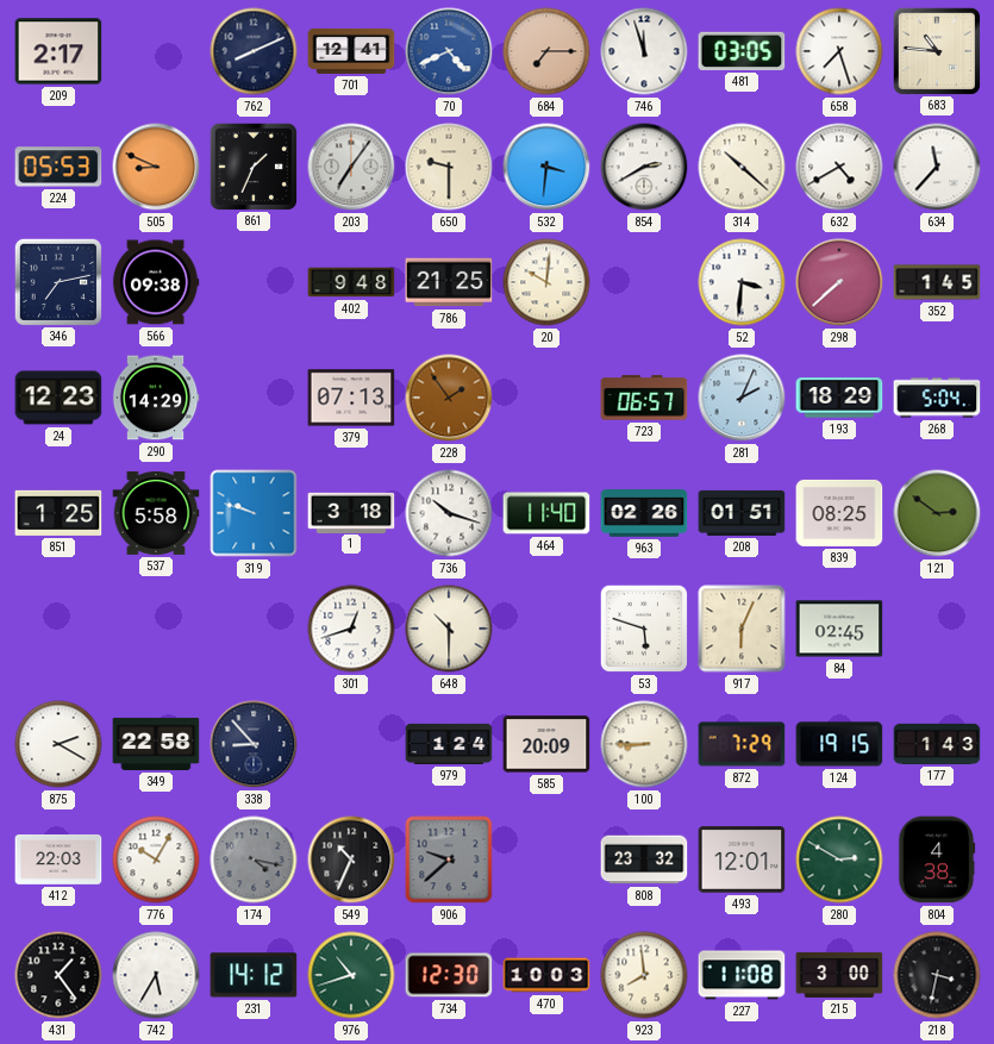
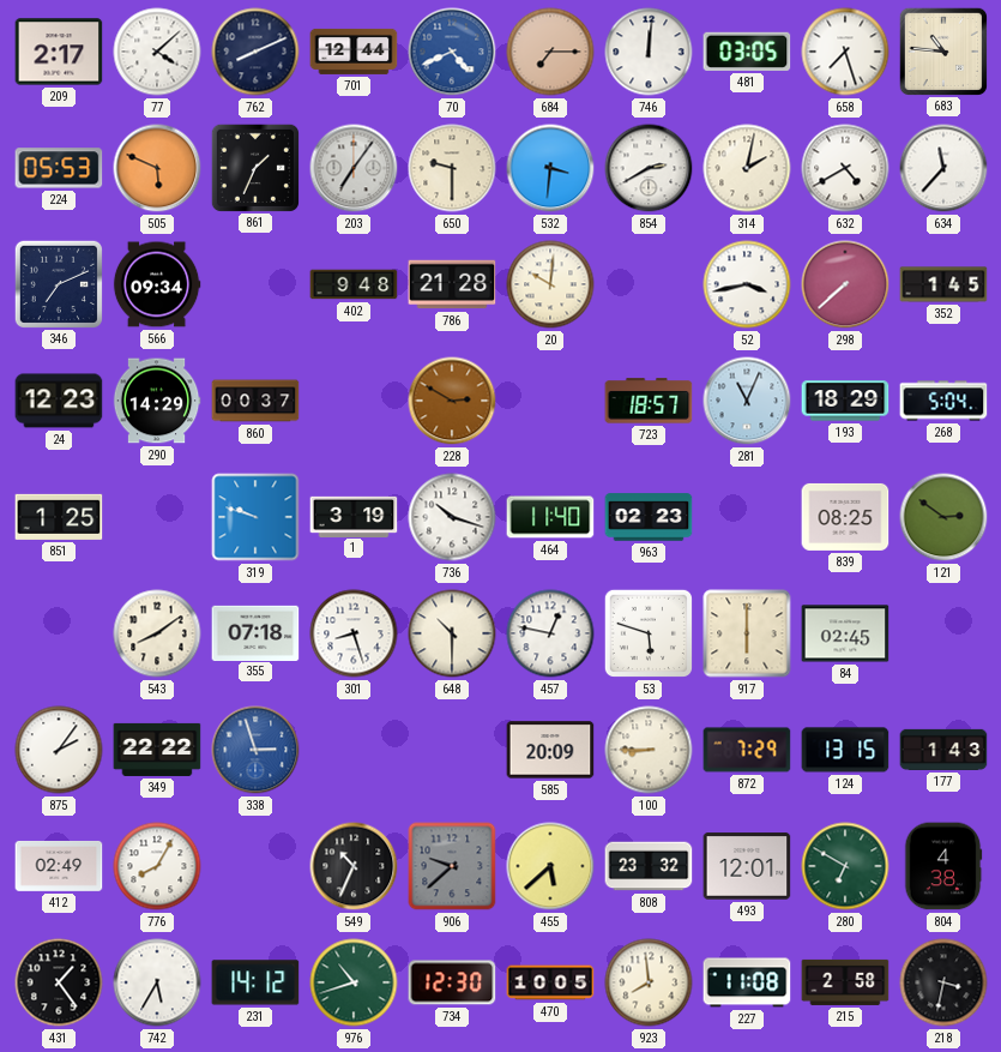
77: none -> 4:08
701: 12:41 -> 12:44
746: 11:57 -> 12:01
505: 8:49 -> 5:49
314: 10:22 -> 2:02
346: 7:13 -> 7:11
566: 09:38 -> 09:34
786: 21:25 -> 21:28
52: 3:31 -> 3:43
860: none -> 00:37
379: 07:13 -> none
228: 1:54 -> 2:50
723: 06:57 -> 18:57
281: 2:04 -> 11:04
537: 5:58 -> none
1: 3:18 -> 3:19
963: 02:26 -> 02:23
208: 01:51 -> none
543: none -> 8:09
355: none -> 07:18
301: 12:42 -> 8:27
457: none -> 12:47
917: 6:04 -> 6:00
875: 2:20 -> 2:06
349: 22:58 -> 22:22
338: 8:53 -> 2:57
338 dial: navy -> blue
979: 1:24 -> none
124: 19:15 -> 13:15
412: 22:03 -> 02:49
776: 10:05 -> 8:05
174: 4:17 -> none
455: none -> 5:38
280: 2:50 -> 6:50
470: 10:03 -> 10:05
215: 3:00 -> 2:58
